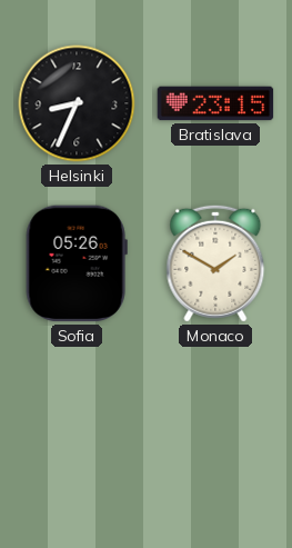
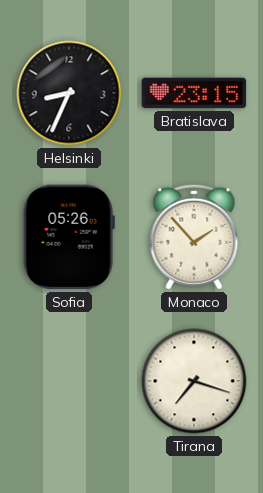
Monaco: 1:50 -> 1:53
Tirana: none -> 7:18
